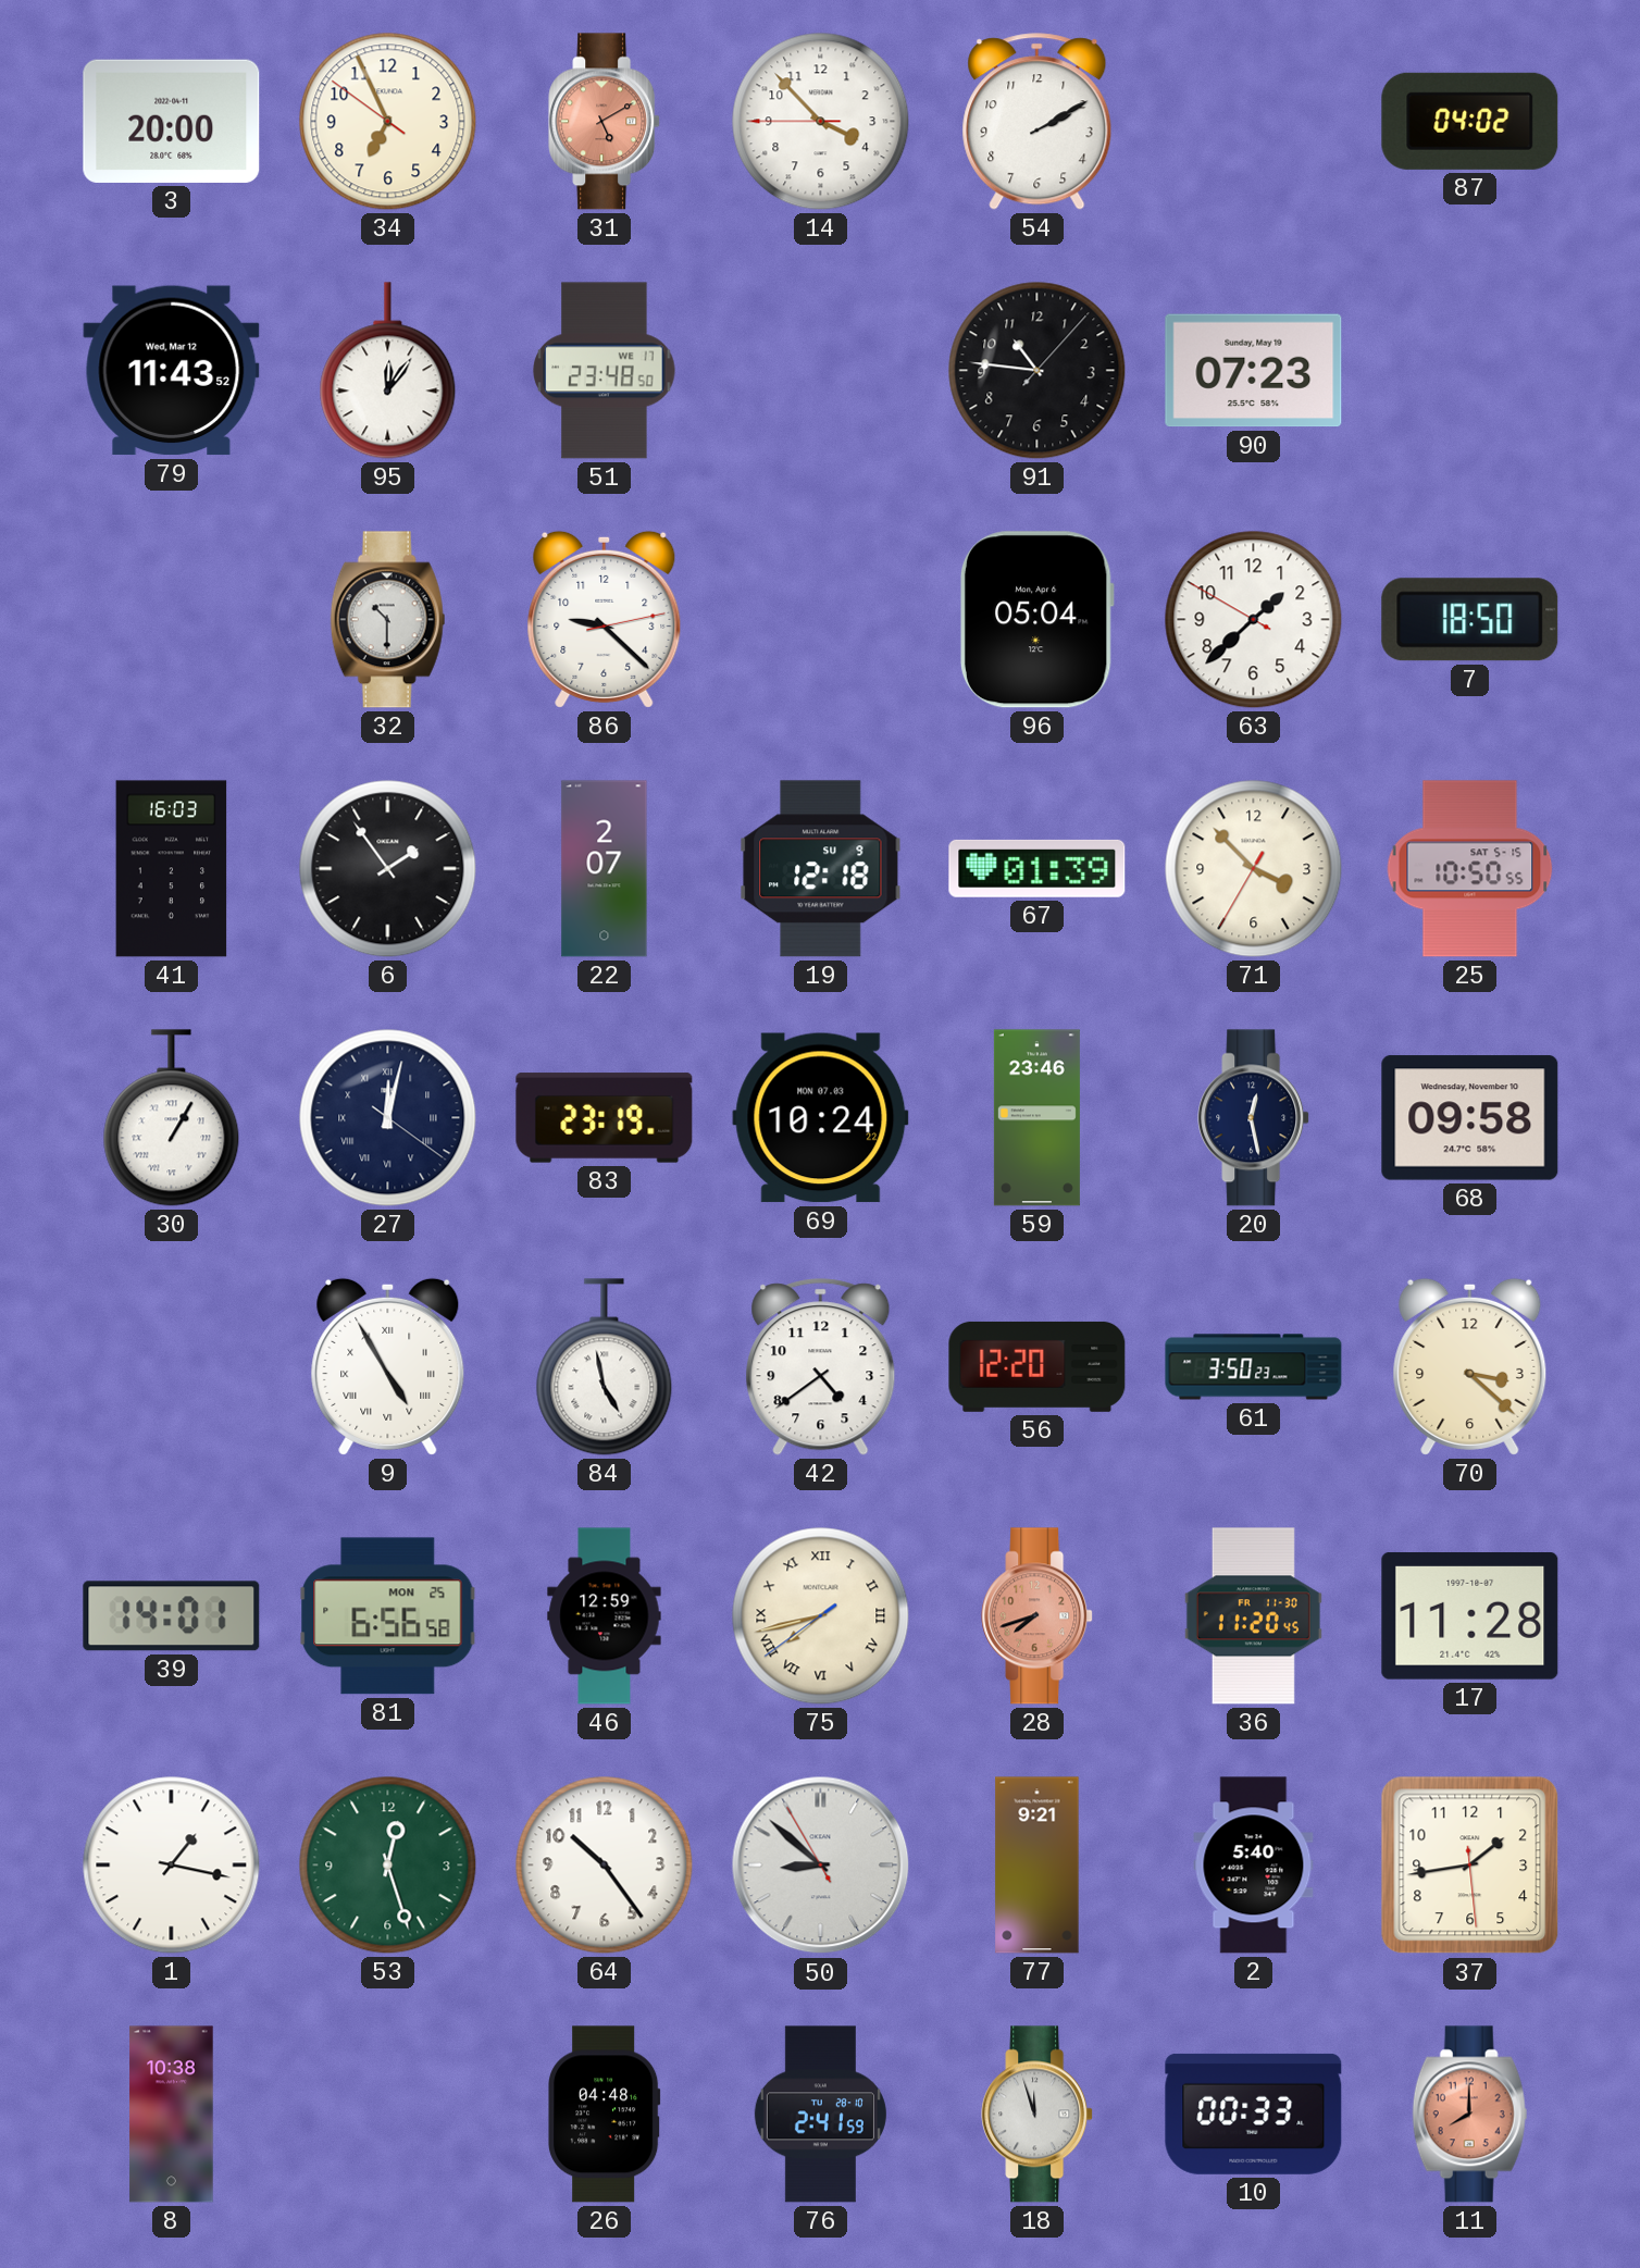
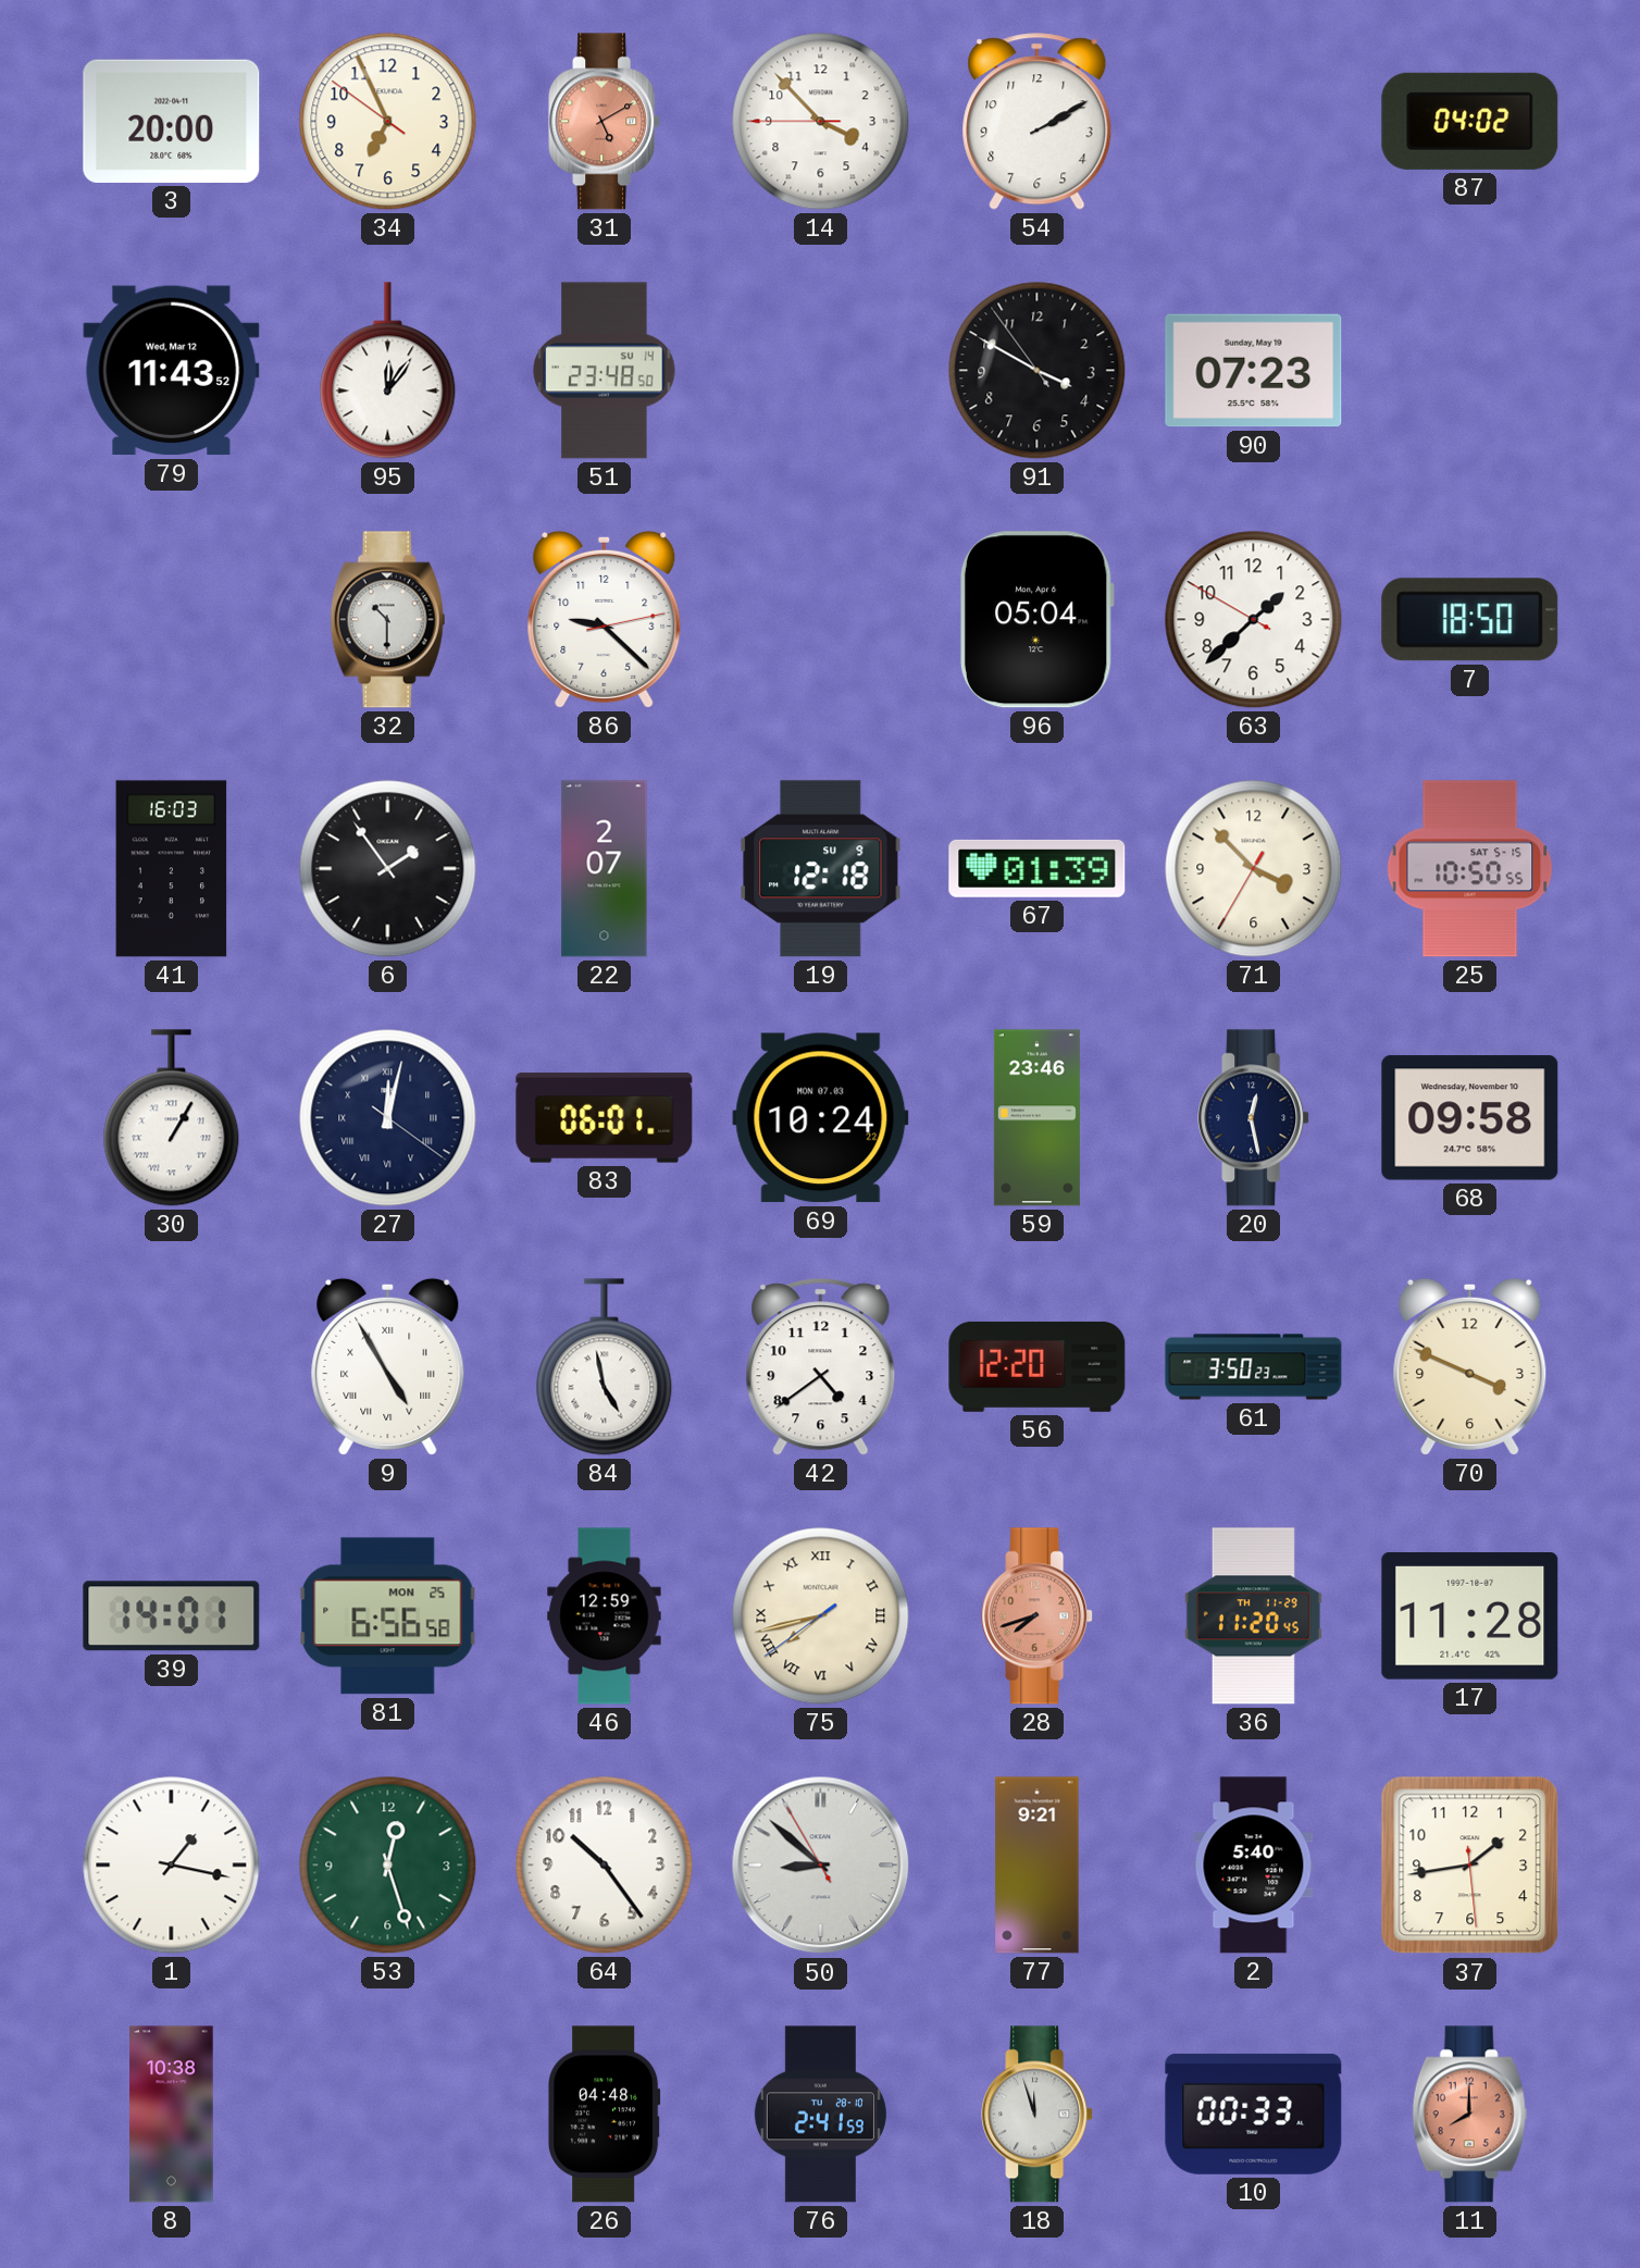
51 date: WE 17 -> SU 14
91: 10:46 -> 3:49
83: 23:19 -> 06:01
70: 3:22 -> 3:49
36 date: FR 11-30 -> TH 11-29
